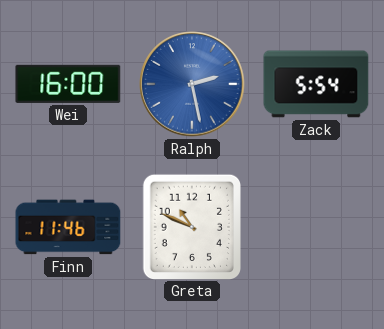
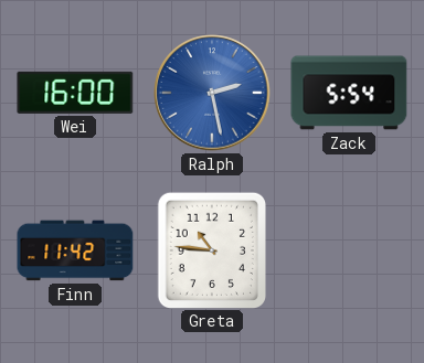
Finn: 11:46 -> 11:42
Greta: 10:49 -> 10:46
